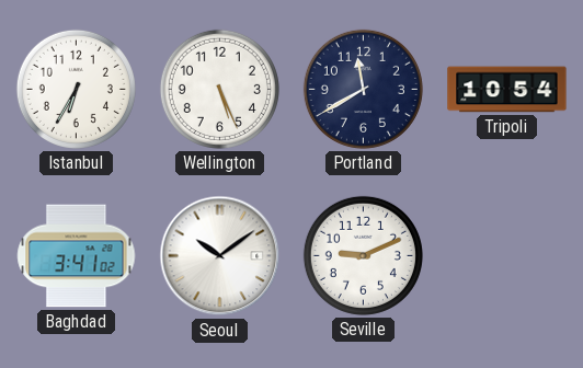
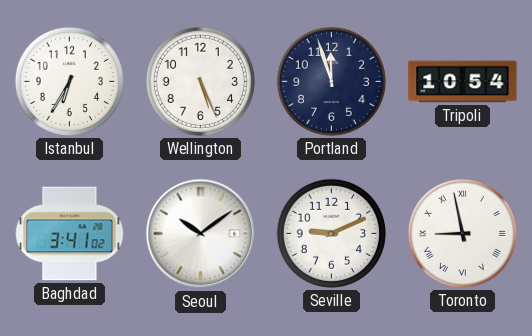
Portland: 11:40 -> 11:57
Toronto: none -> 8:58
